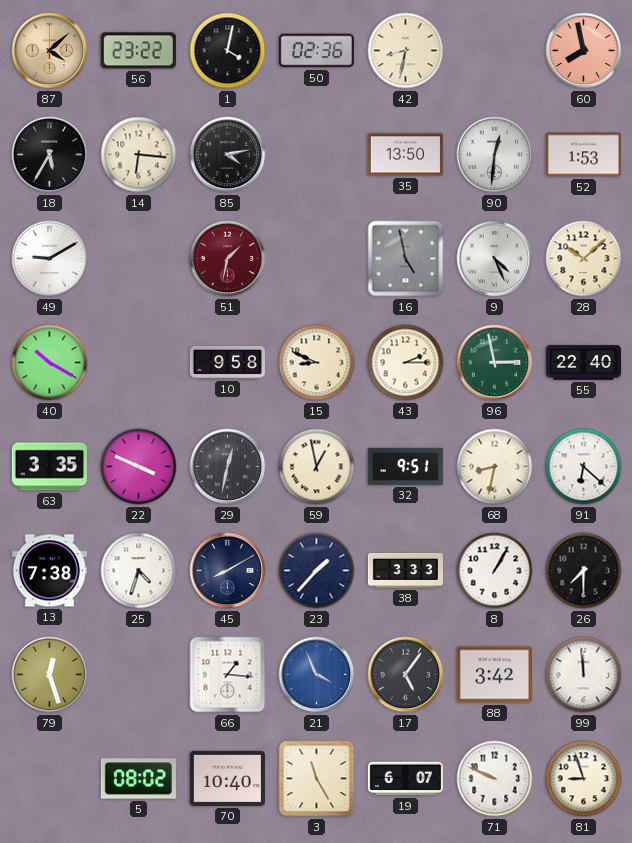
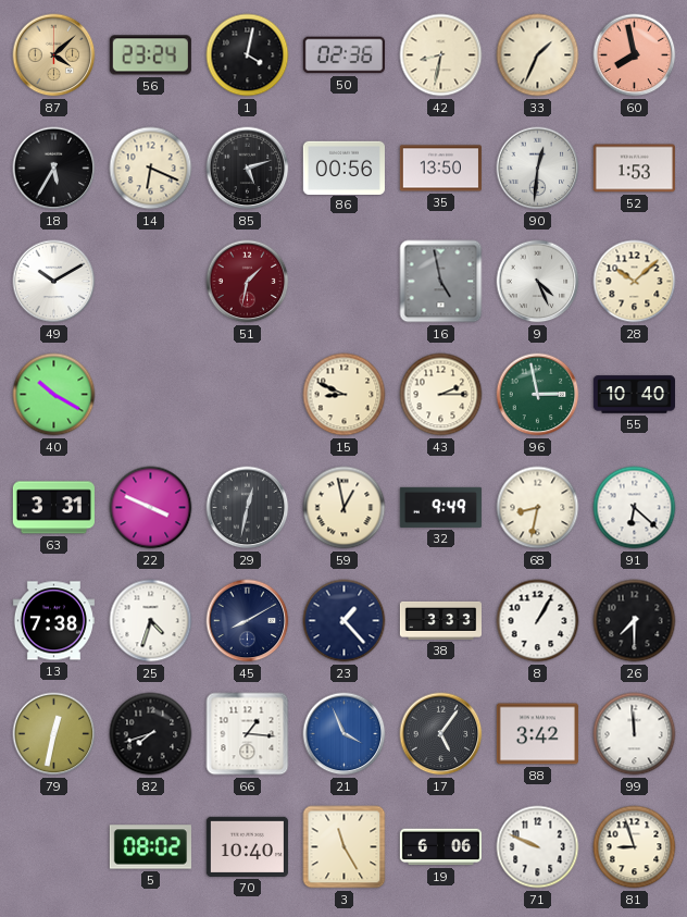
56: 23:22 -> 23:24
33: none -> 1:34
14: 6:16 -> 6:19
85: 4:13 -> 5:12
86: none -> 00:56
49: 9:10 -> 10:10
10: 9:58 -> none
55: 22:40 -> 10:40
63: 3:35 -> 3:31
32: 9:51 -> 9:49
23: 1:37 -> 1:23
79: 12:27 -> 12:32
82: none -> 7:42
19: 6:07 -> 6:06
